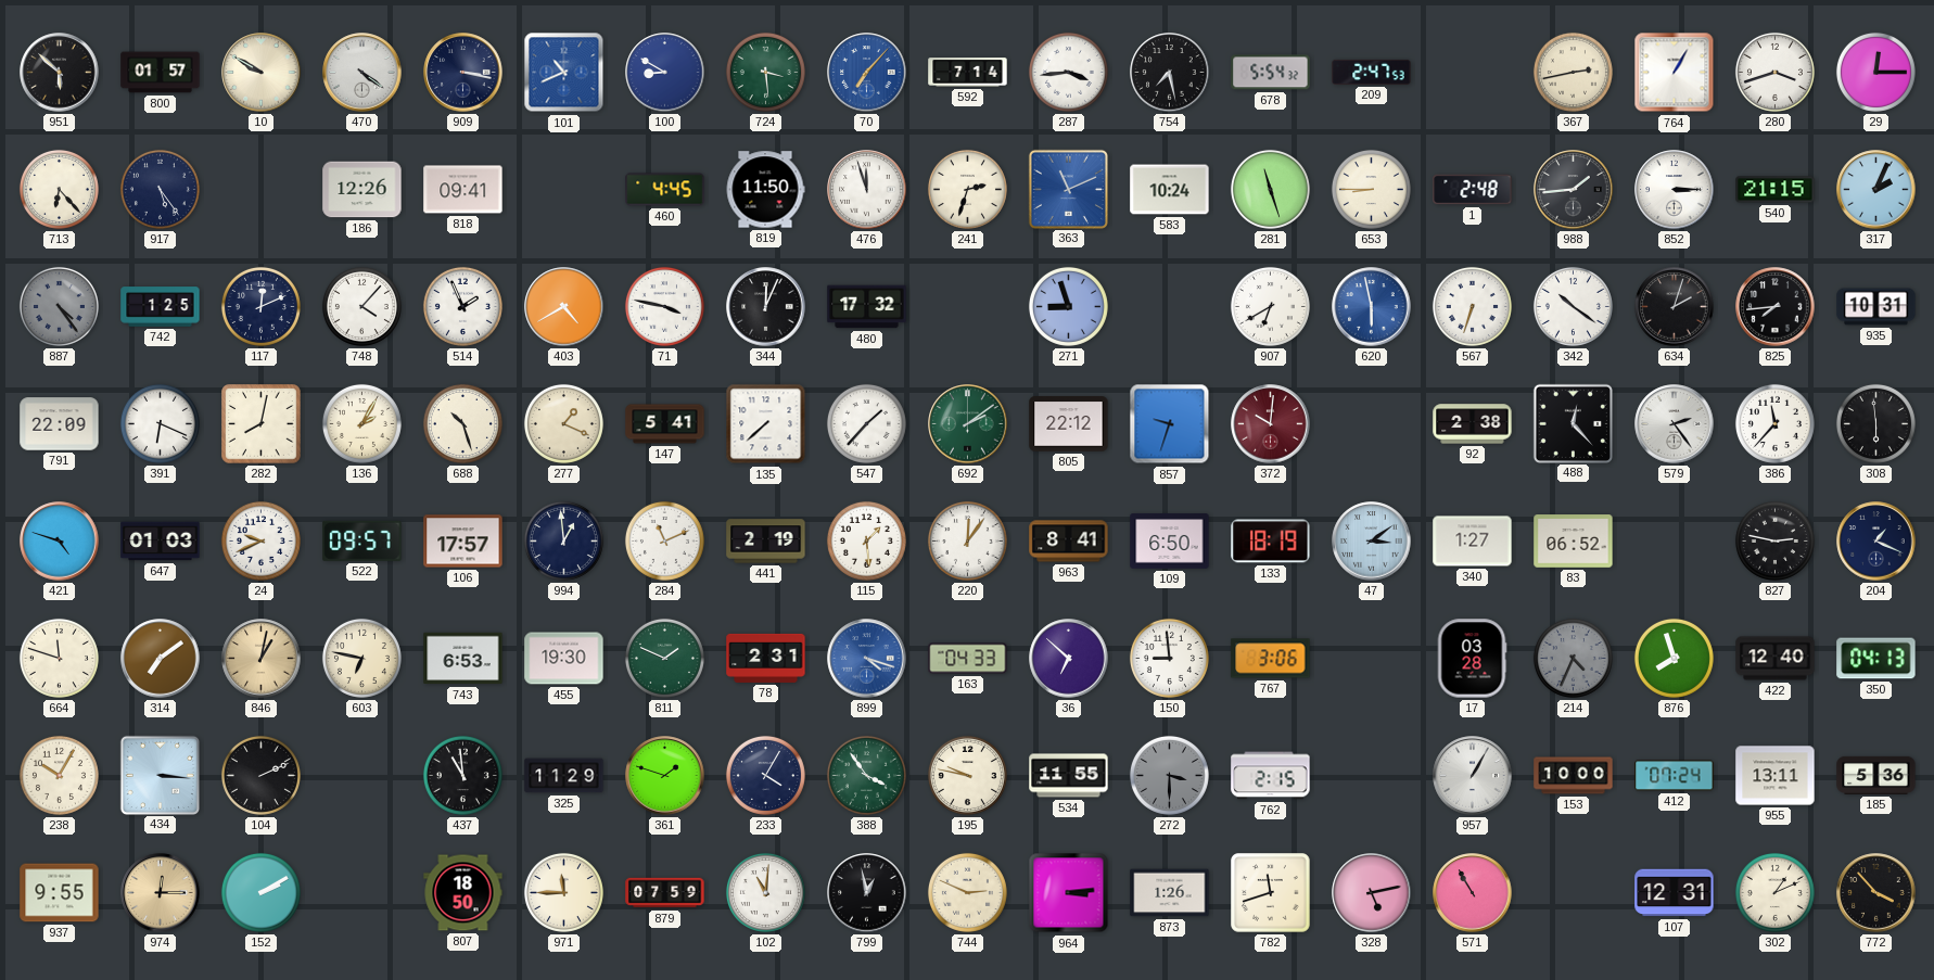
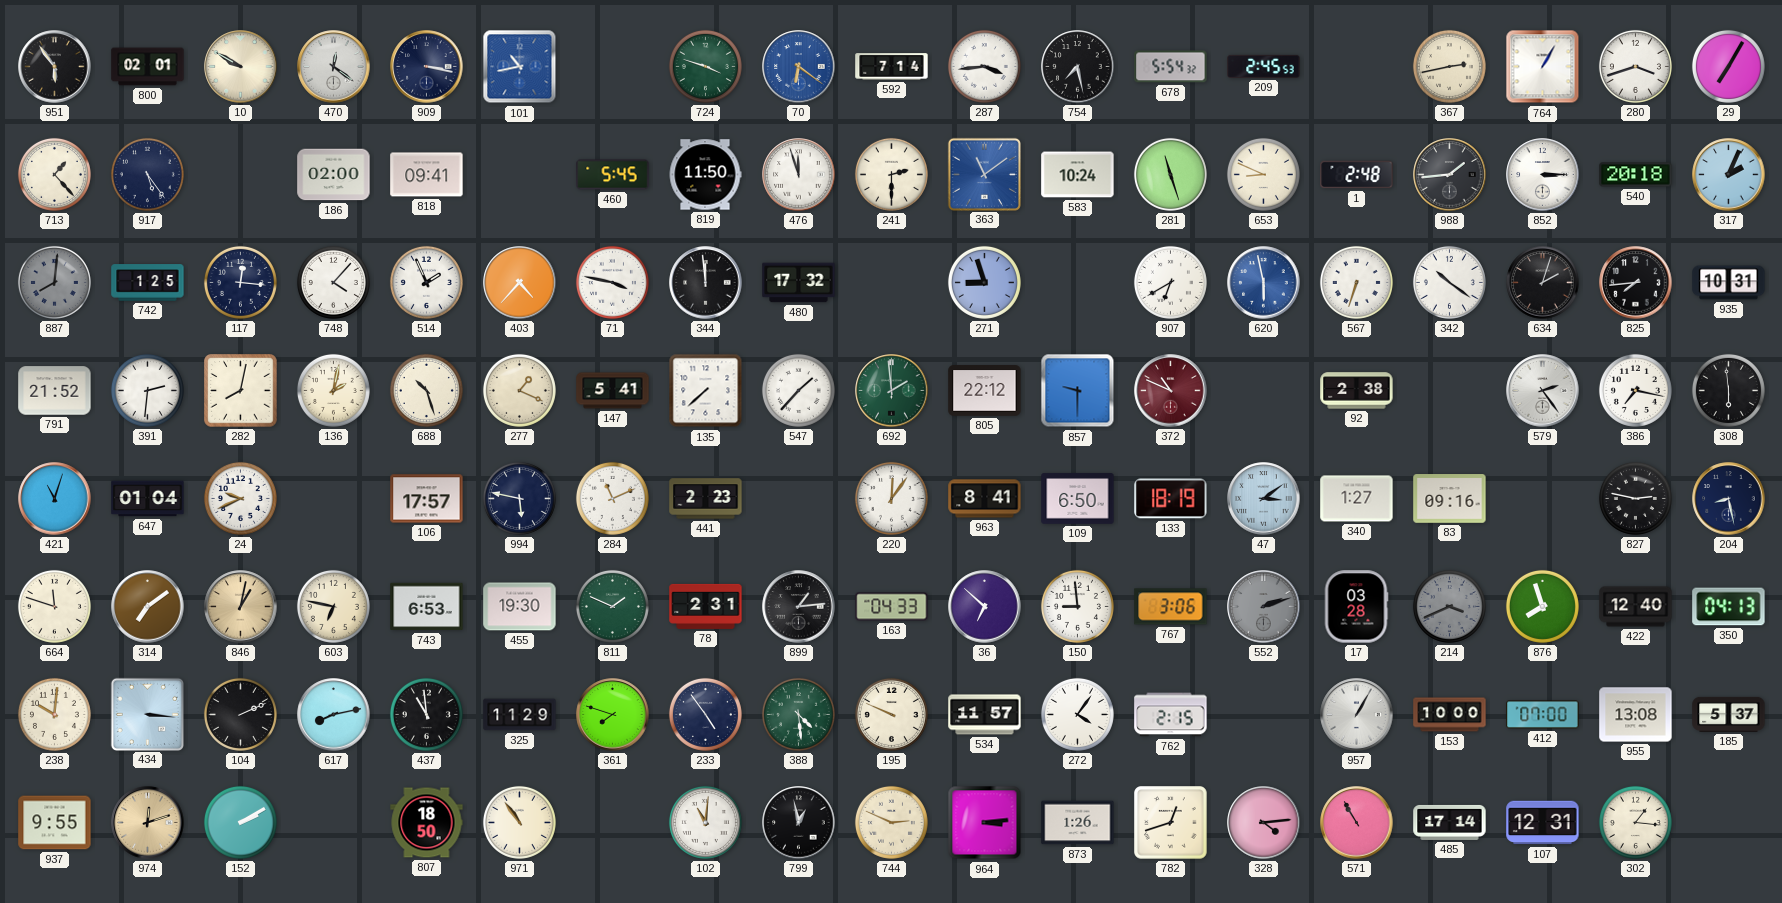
951: 5:52 -> 5:54
800: 01:57 -> 02:01
470: 4:21 -> 12:21
101: 10:41 -> 10:43
100: 8:50 -> none
724: 3:29 -> 3:48
70: 7:07 -> 6:21
209: 2:47 -> 2:45
29: 12:15 -> 7:05
713: 6:23 -> 1:23
186: 12:26 -> 02:00
460: 4:45 -> 5:45
241: 2:33 -> 2:30
363: 11:11 -> 11:09
653: 8:45 -> 8:49
540: 21:15 -> 20:18
887: 4:24 -> 8:01
117: 12:11 -> 12:16
403: 4:40 -> 4:37
344: 12:04 -> 11:59
791: 22:09 -> 21:52
391: 6:19 -> 2:31
136: 2:05 -> 2:02
692: 2:09 -> 1:59
857: 9:33 -> 9:30
372: 10:01 -> 10:49
488: 12:23 -> none
386: 11:37 -> 7:17
421: 4:48 -> 11:03
647: 01:03 -> 01:04
522: 09:57 -> none
994: 12:59 -> 5:47
441: 2:19 -> 2:23
115: 1:29 -> none
83: 06:52 -> 09:16
204: 1:19 -> 8:28
899: 4:18 -> 1:14
899 dial: blue -> black
552: none -> 2:12
214: 4:34 -> 3:41
238: 10:05 -> 10:01
617: none -> 8:13
361: 1:48 -> 7:48
233: 4:05 -> 4:54
388: 3:54 -> 4:29
195: 9:47 -> 9:49
534: 11:55 -> 11:57
272: 3:30 -> 4:06
272 dial: grey -> white
412: 07:24 -> 07:00
955: 13:11 -> 13:08
185: 5:36 -> 5:37
974: 12:15 -> 12:12
971: 11:45 -> 10:54
879: 07:59 -> none
782: 11:42 -> 12:42
328: 5:13 -> 4:14
485: none -> 17:14
302: 1:11 -> 1:16
772: 3:53 -> none
